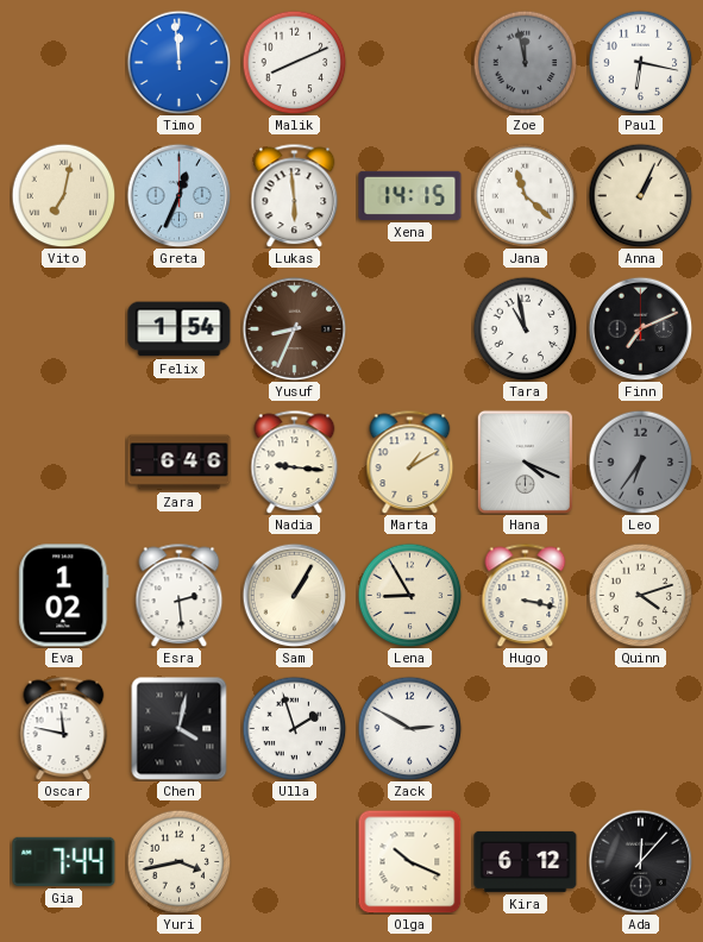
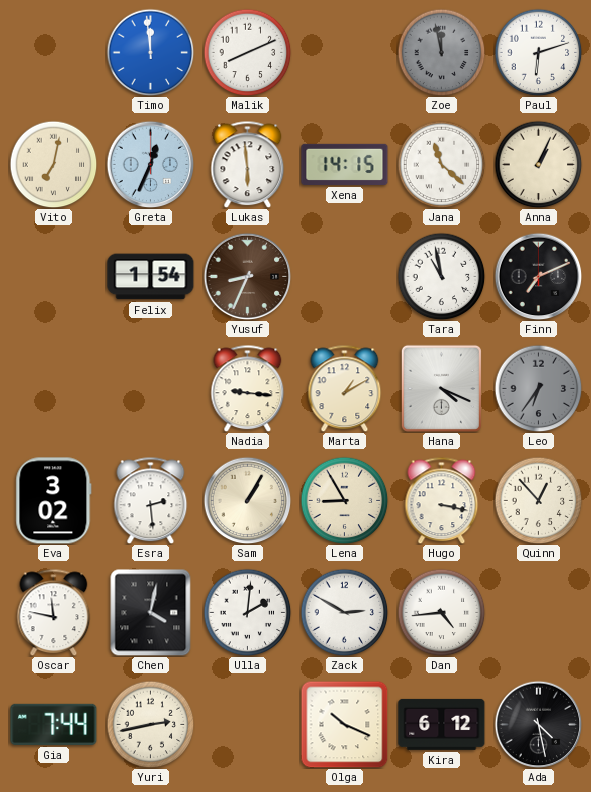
Paul: 6:17 -> 6:12
Zara: 6:46 -> none
Eva: 1:02 -> 3:02
Quinn: 4:12 -> 12:53
Ulla: 1:57 -> 2:01
Dan: none -> 4:44
Yuri: 3:43 -> 2:43
Ada: 12:07 -> 4:28
